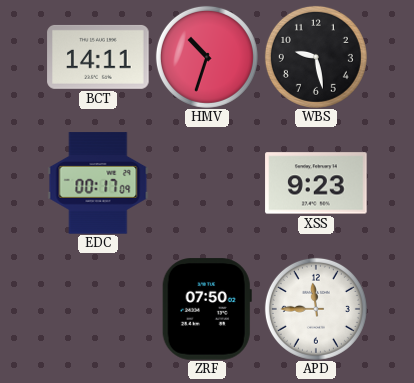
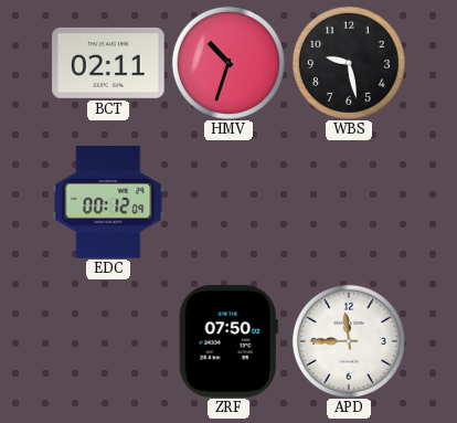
BCT: 14:11 -> 02:11
EDC: 00:17 -> 00:12
XSS: 9:23 -> none
